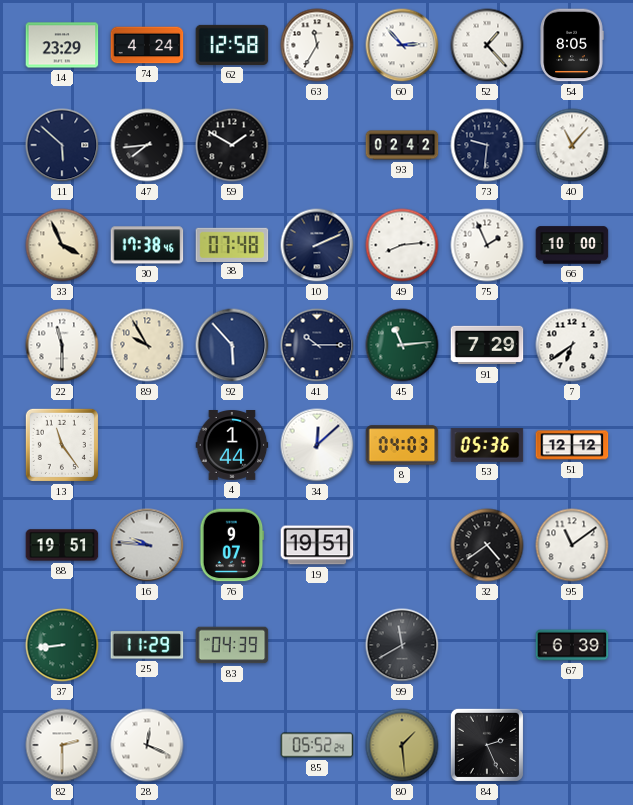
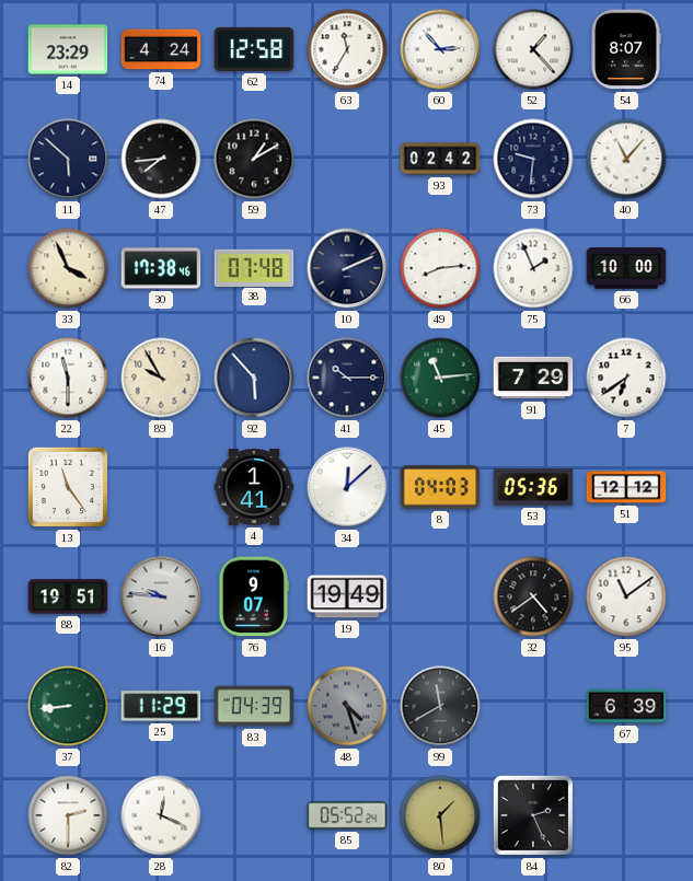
54: 8:05 -> 8:07
59: 1:50 -> 1:10
4: 1:44 -> 1:41
19: 19:51 -> 19:49
48: none -> 4:27
